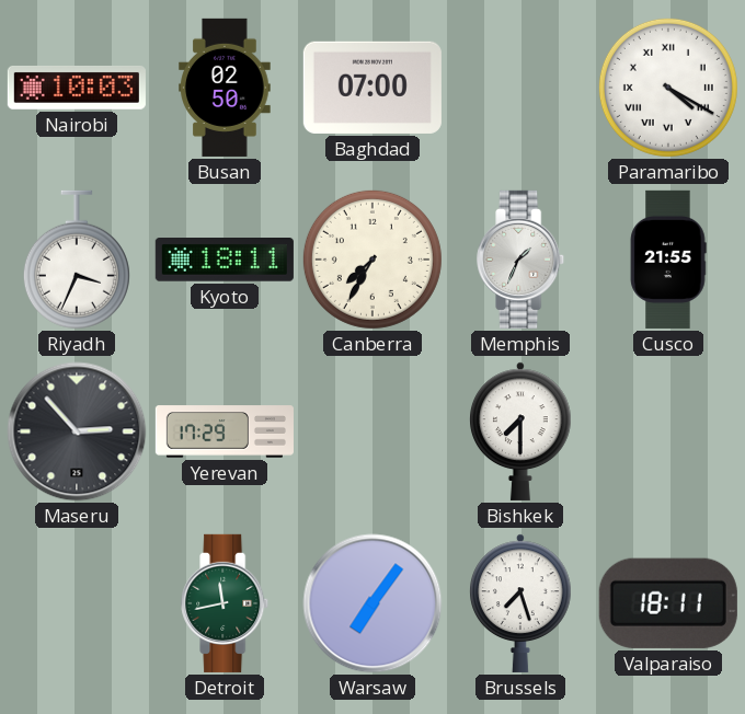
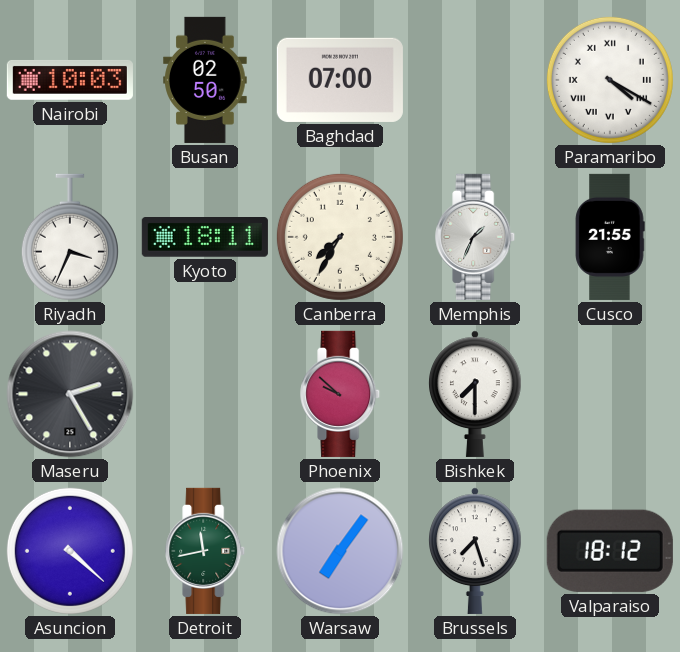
Maseru: 2:53 -> 2:25
Yerevan: 17:29 -> none
Phoenix: none -> 9:52
Asuncion: none -> 4:22
Valparaiso: 18:11 -> 18:12
